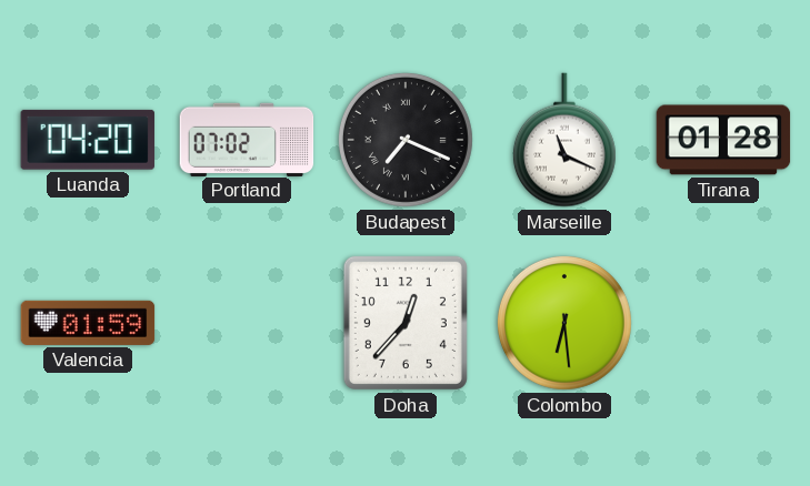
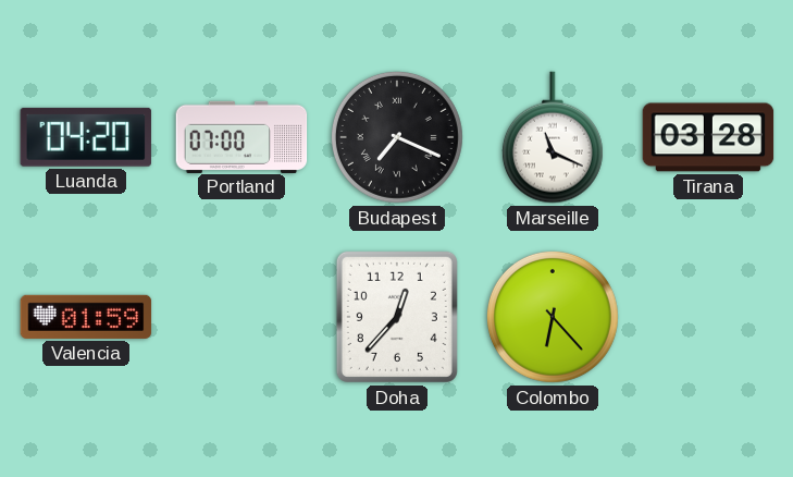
Portland: 07:02 -> 07:00
Tirana: 01:28 -> 03:28
Colombo: 6:29 -> 6:23
